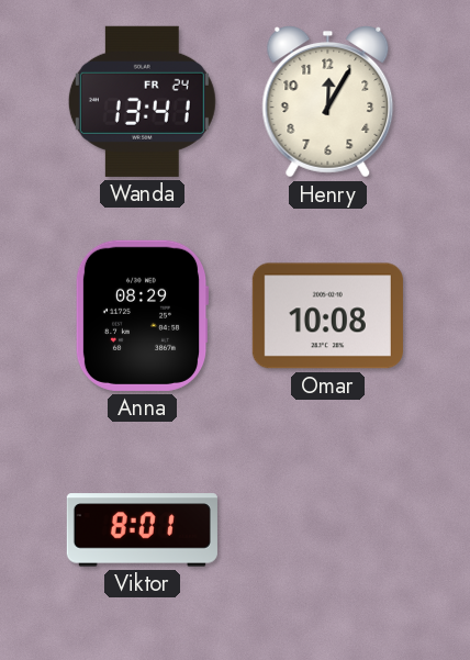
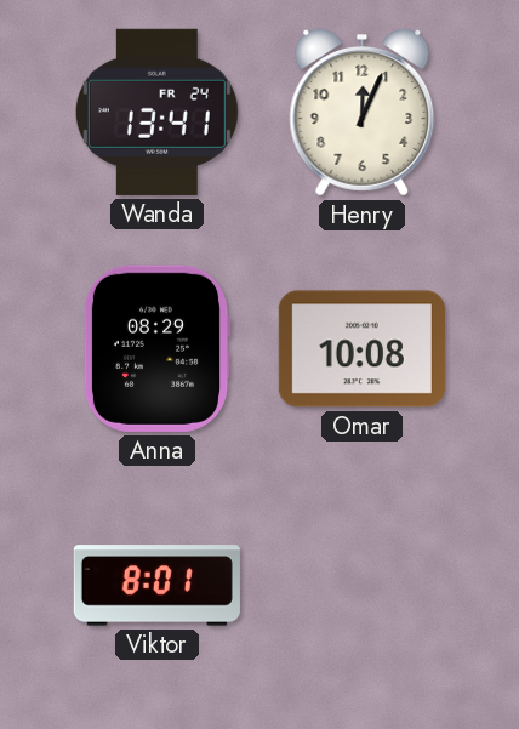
Henry: 12:05 -> 12:04
